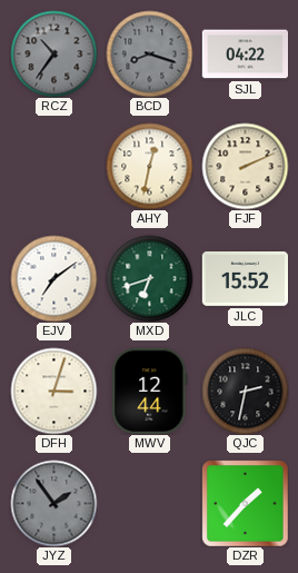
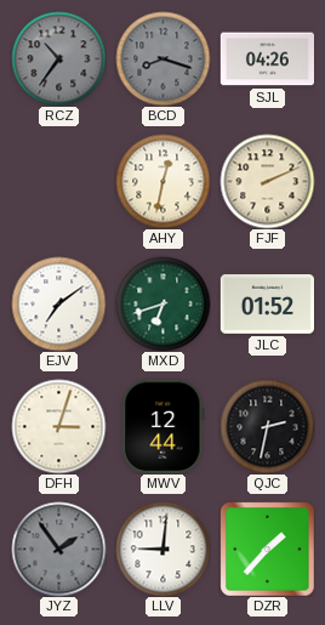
SJL: 04:22 -> 04:26
JLC: 15:52 -> 01:52
LLV: none -> 9:01
